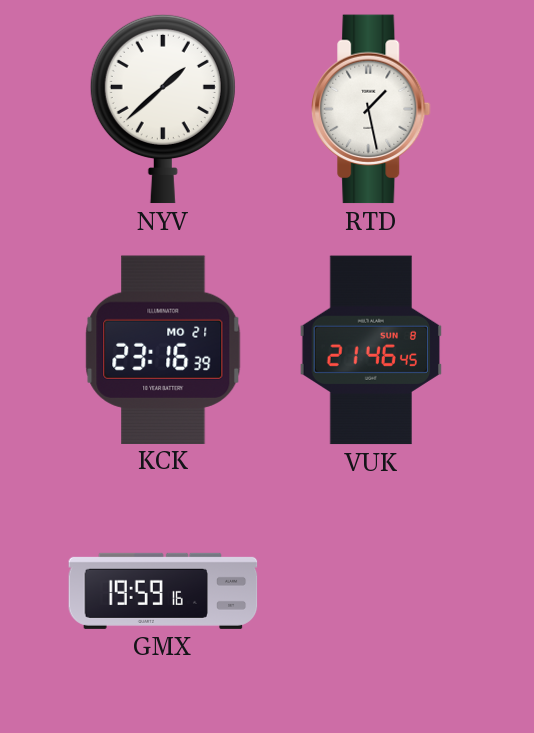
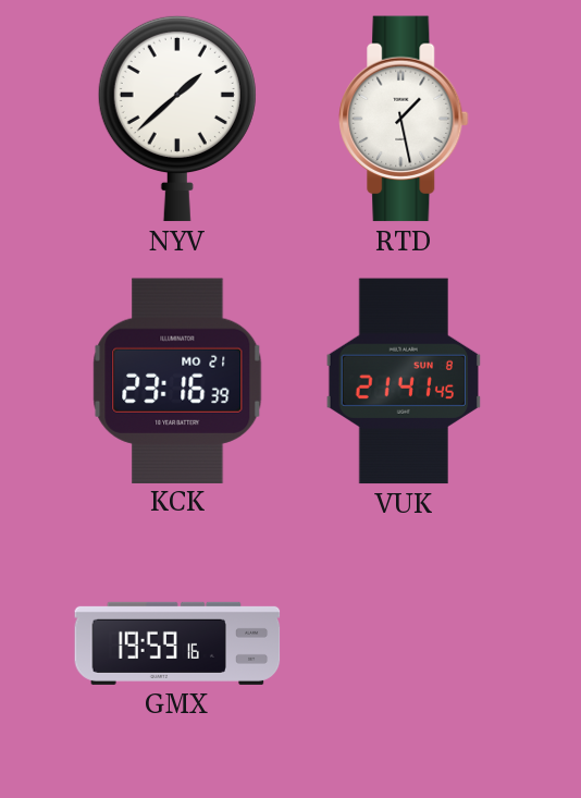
VUK: 21:46 -> 21:41
